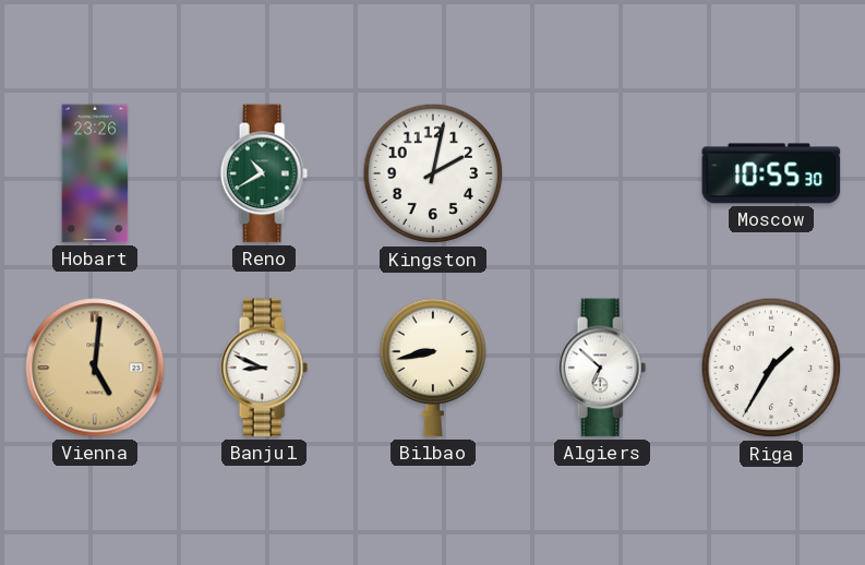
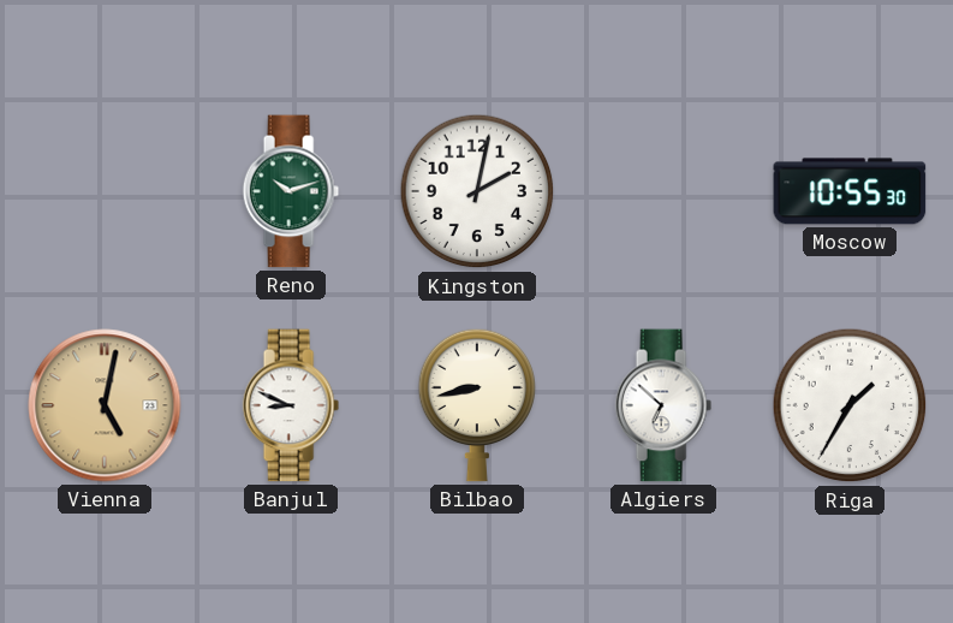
Hobart: 23:26 -> none
Reno: 10:40 -> 10:12
Vienna: 5:01 -> 5:02
